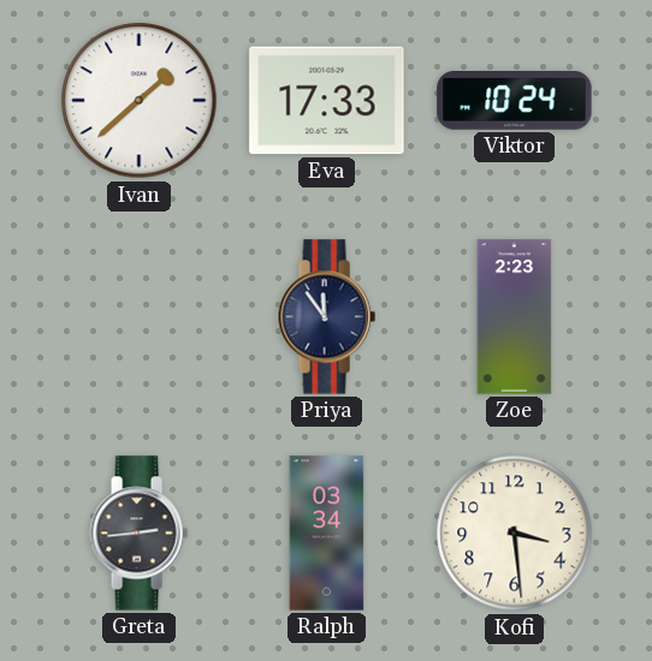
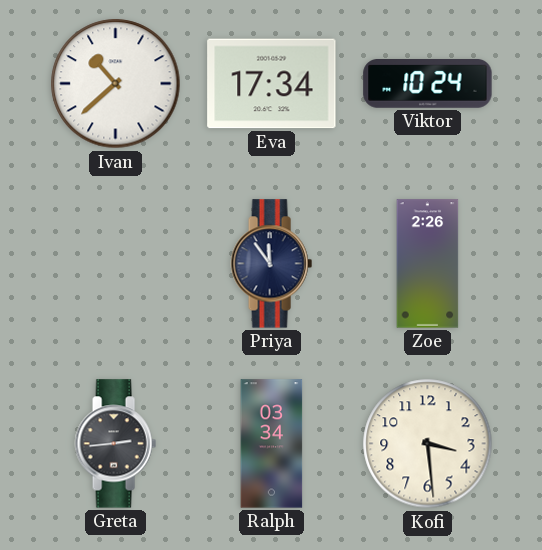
Ivan: 1:38 -> 10:38
Eva: 17:33 -> 17:34
Zoe: 2:23 -> 2:26
